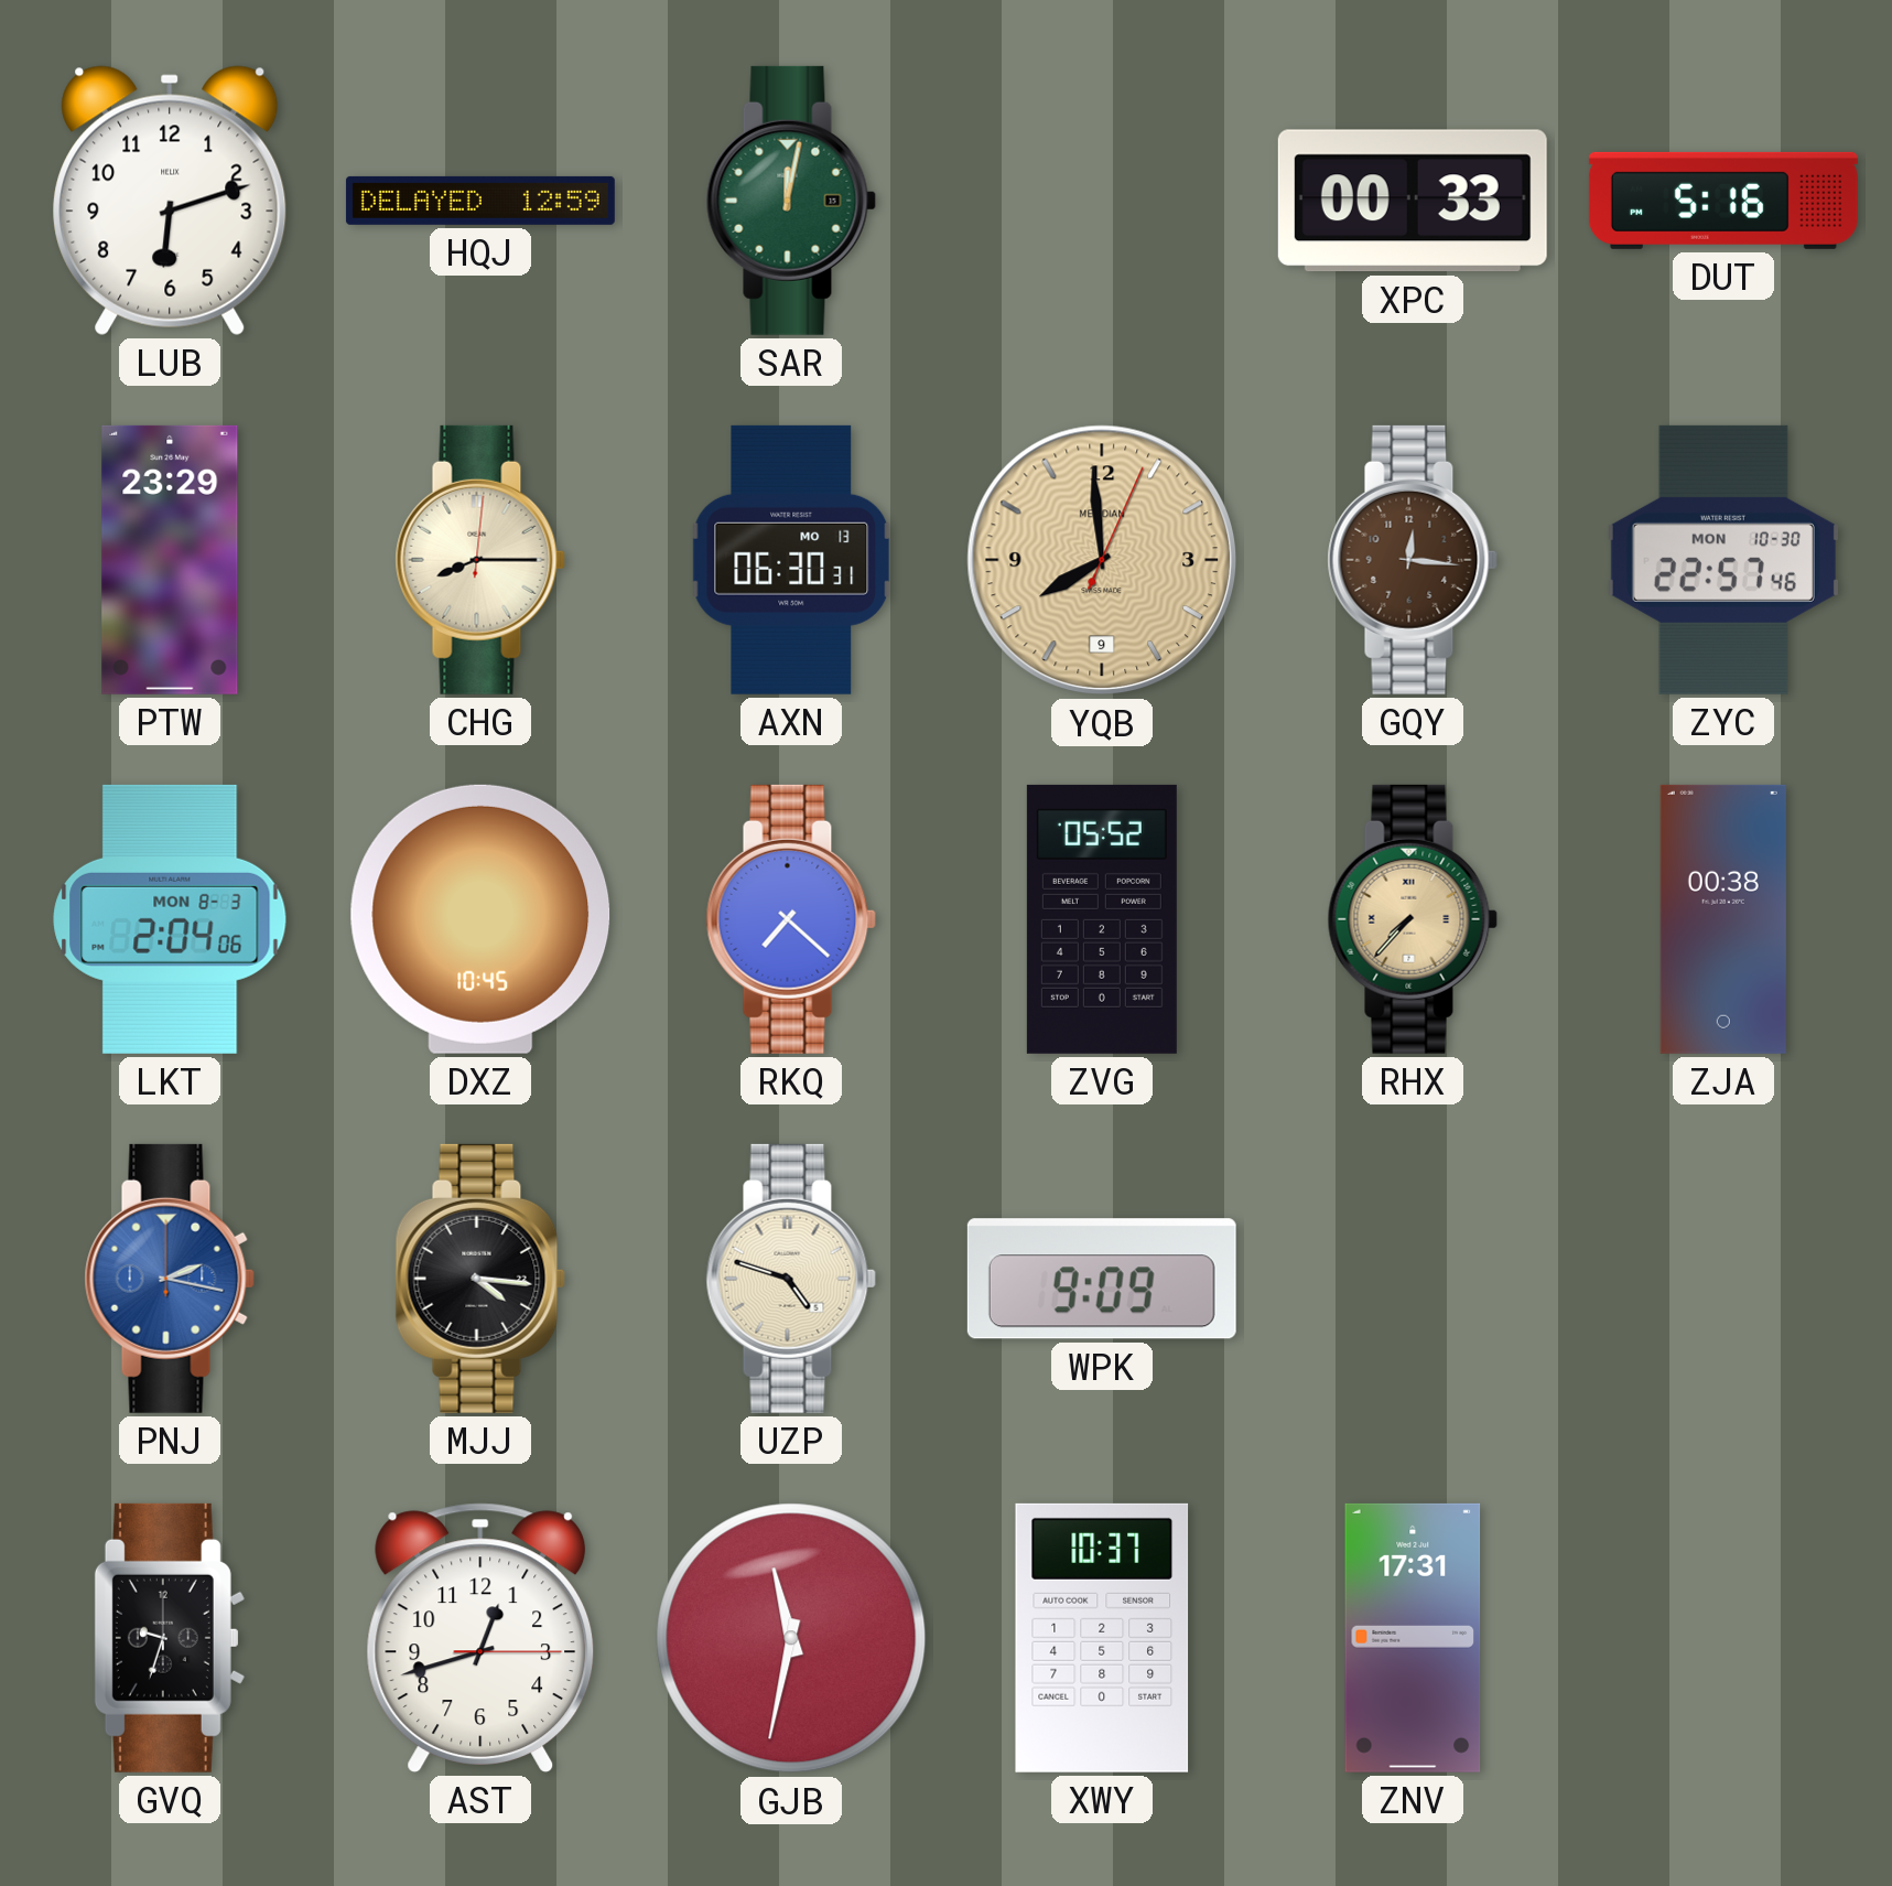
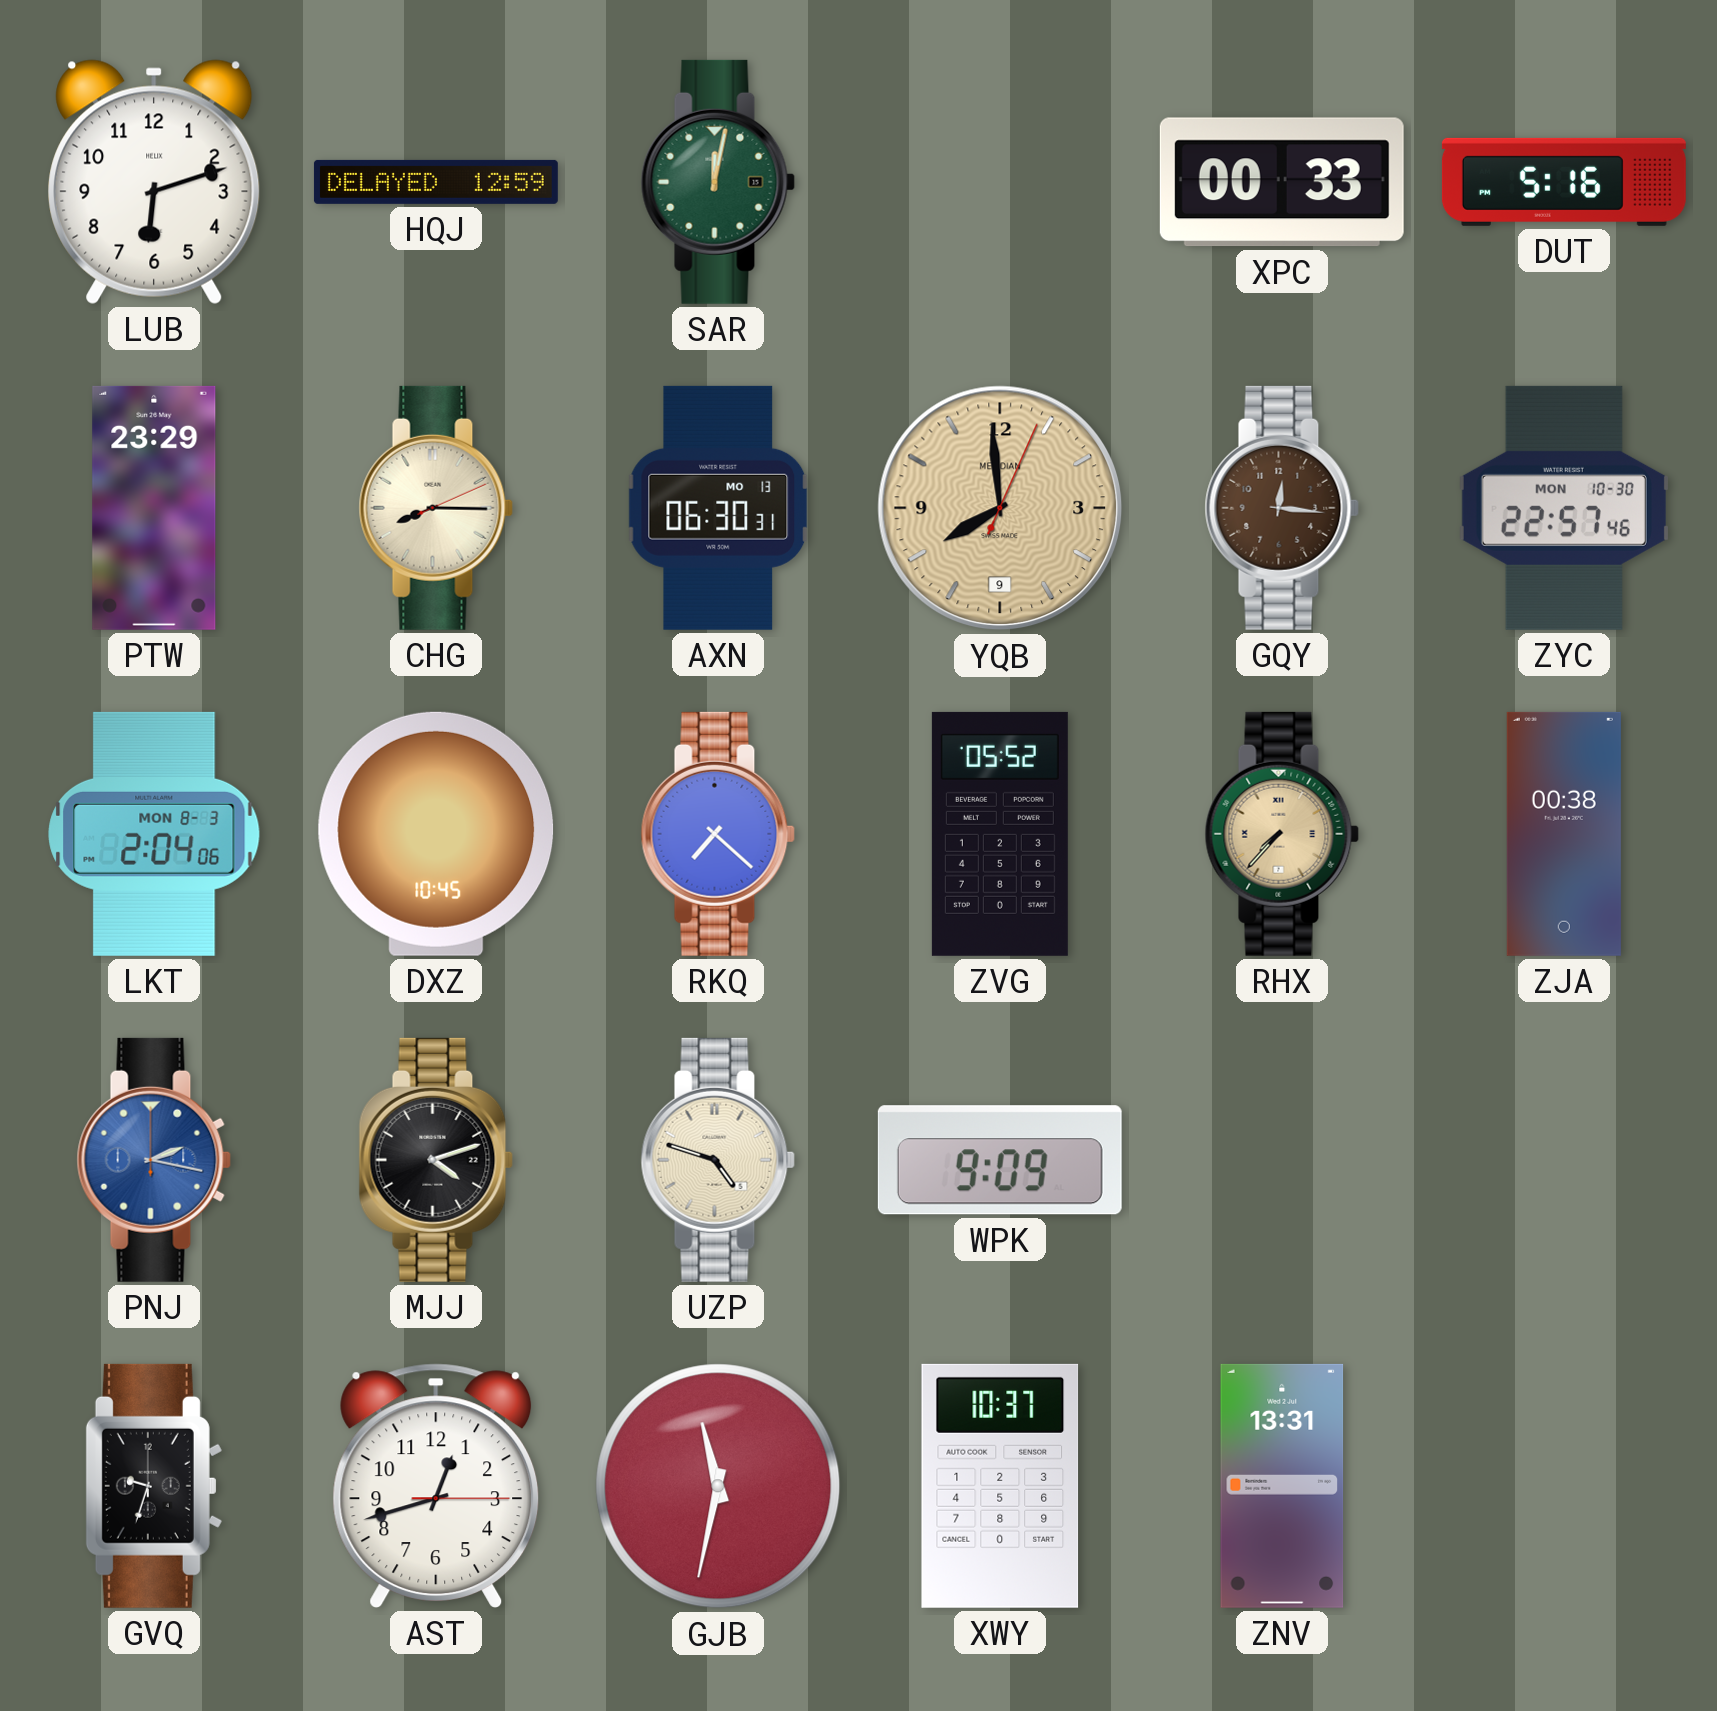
CHG: 8:15:01 -> 8:15:11
MJJ: 4:16 -> 4:12
ZNV: 17:31 -> 13:31
